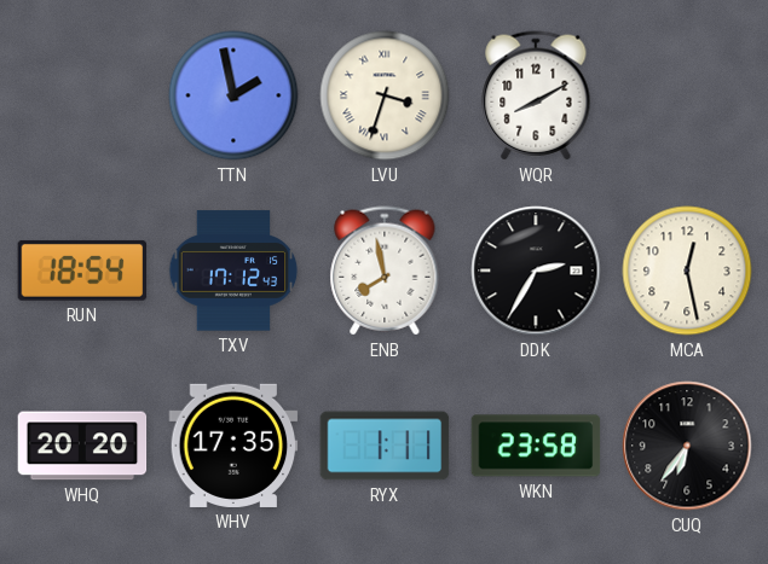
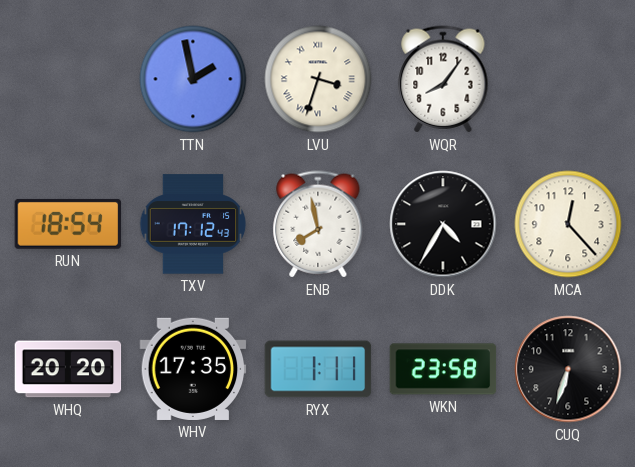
WQR: 8:10 -> 8:06
DDK: 2:35 -> 4:35
MCA: 12:28 -> 12:23
CUQ: 6:36 -> 6:33
